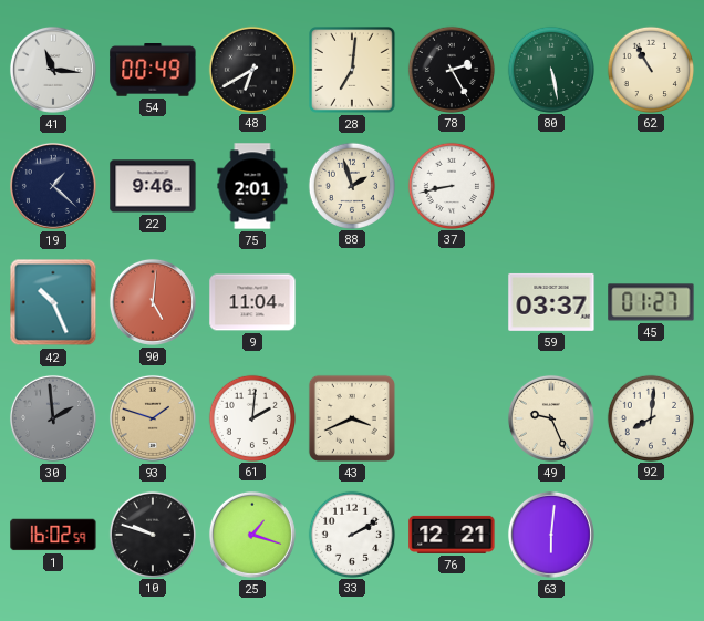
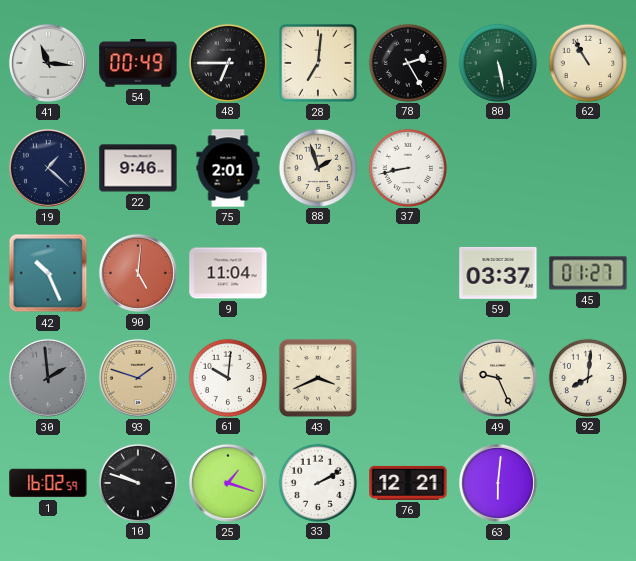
48: 6:40 -> 6:45
61: 2:01 -> 10:01
